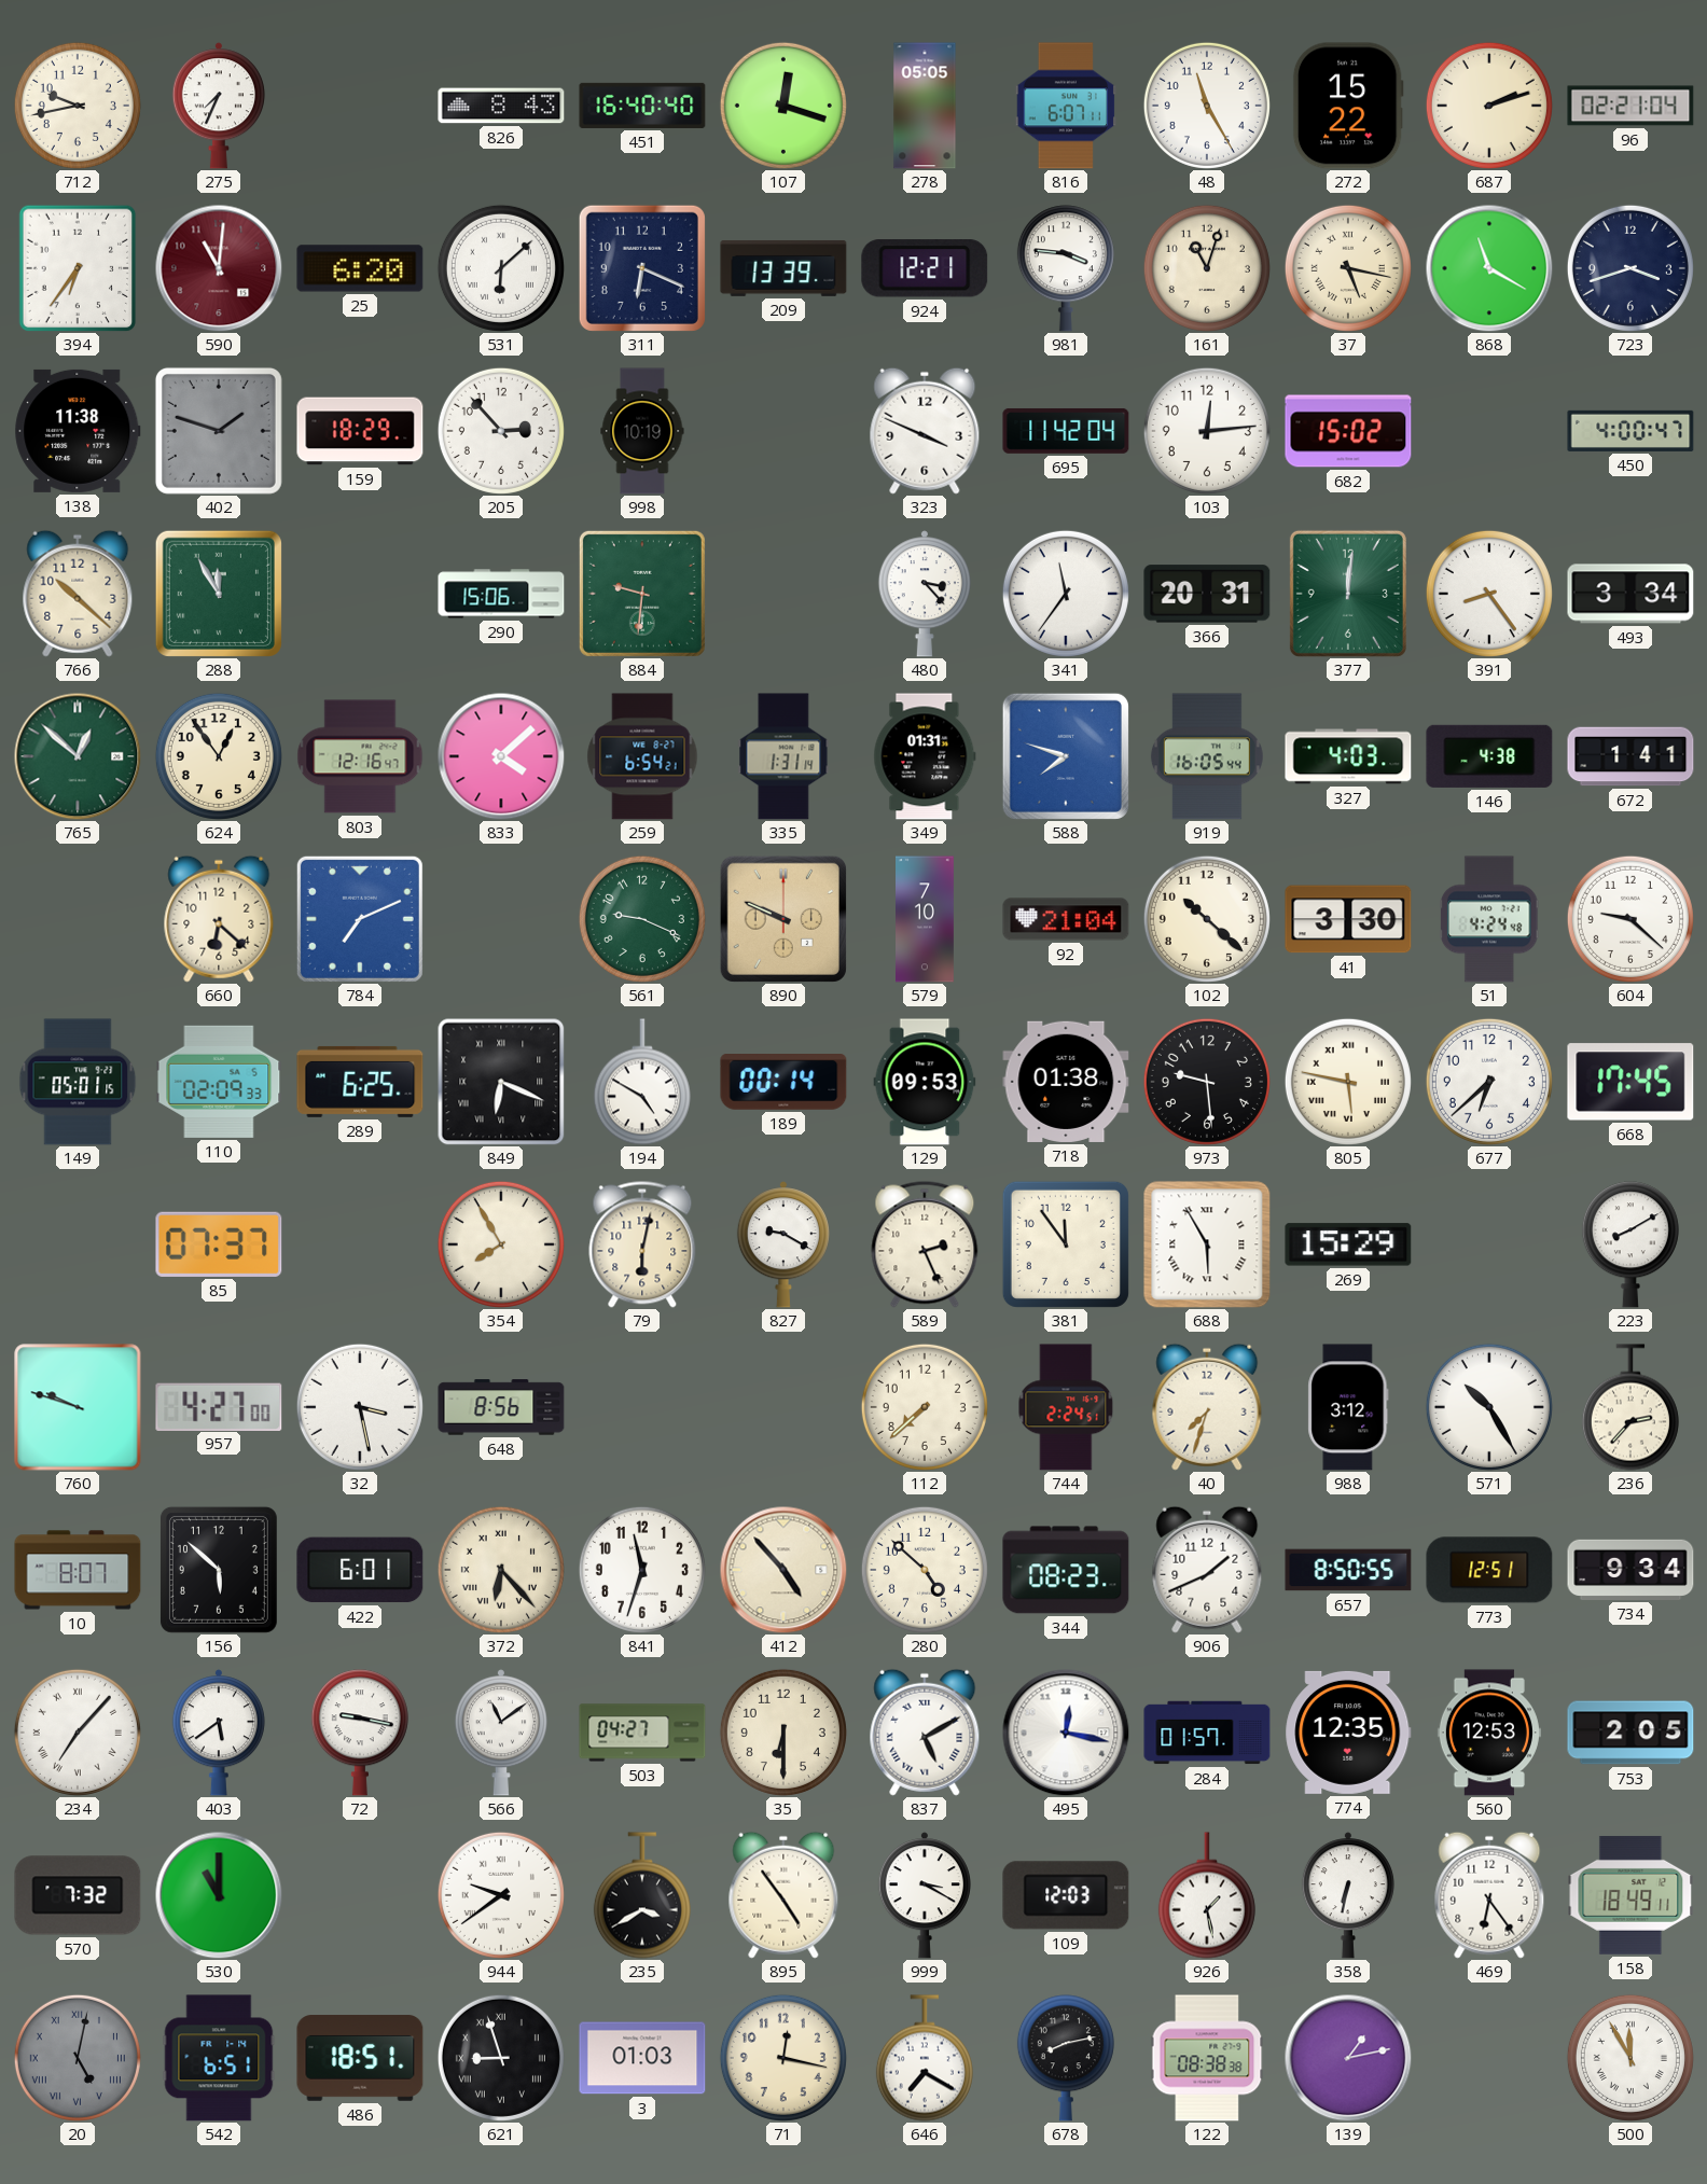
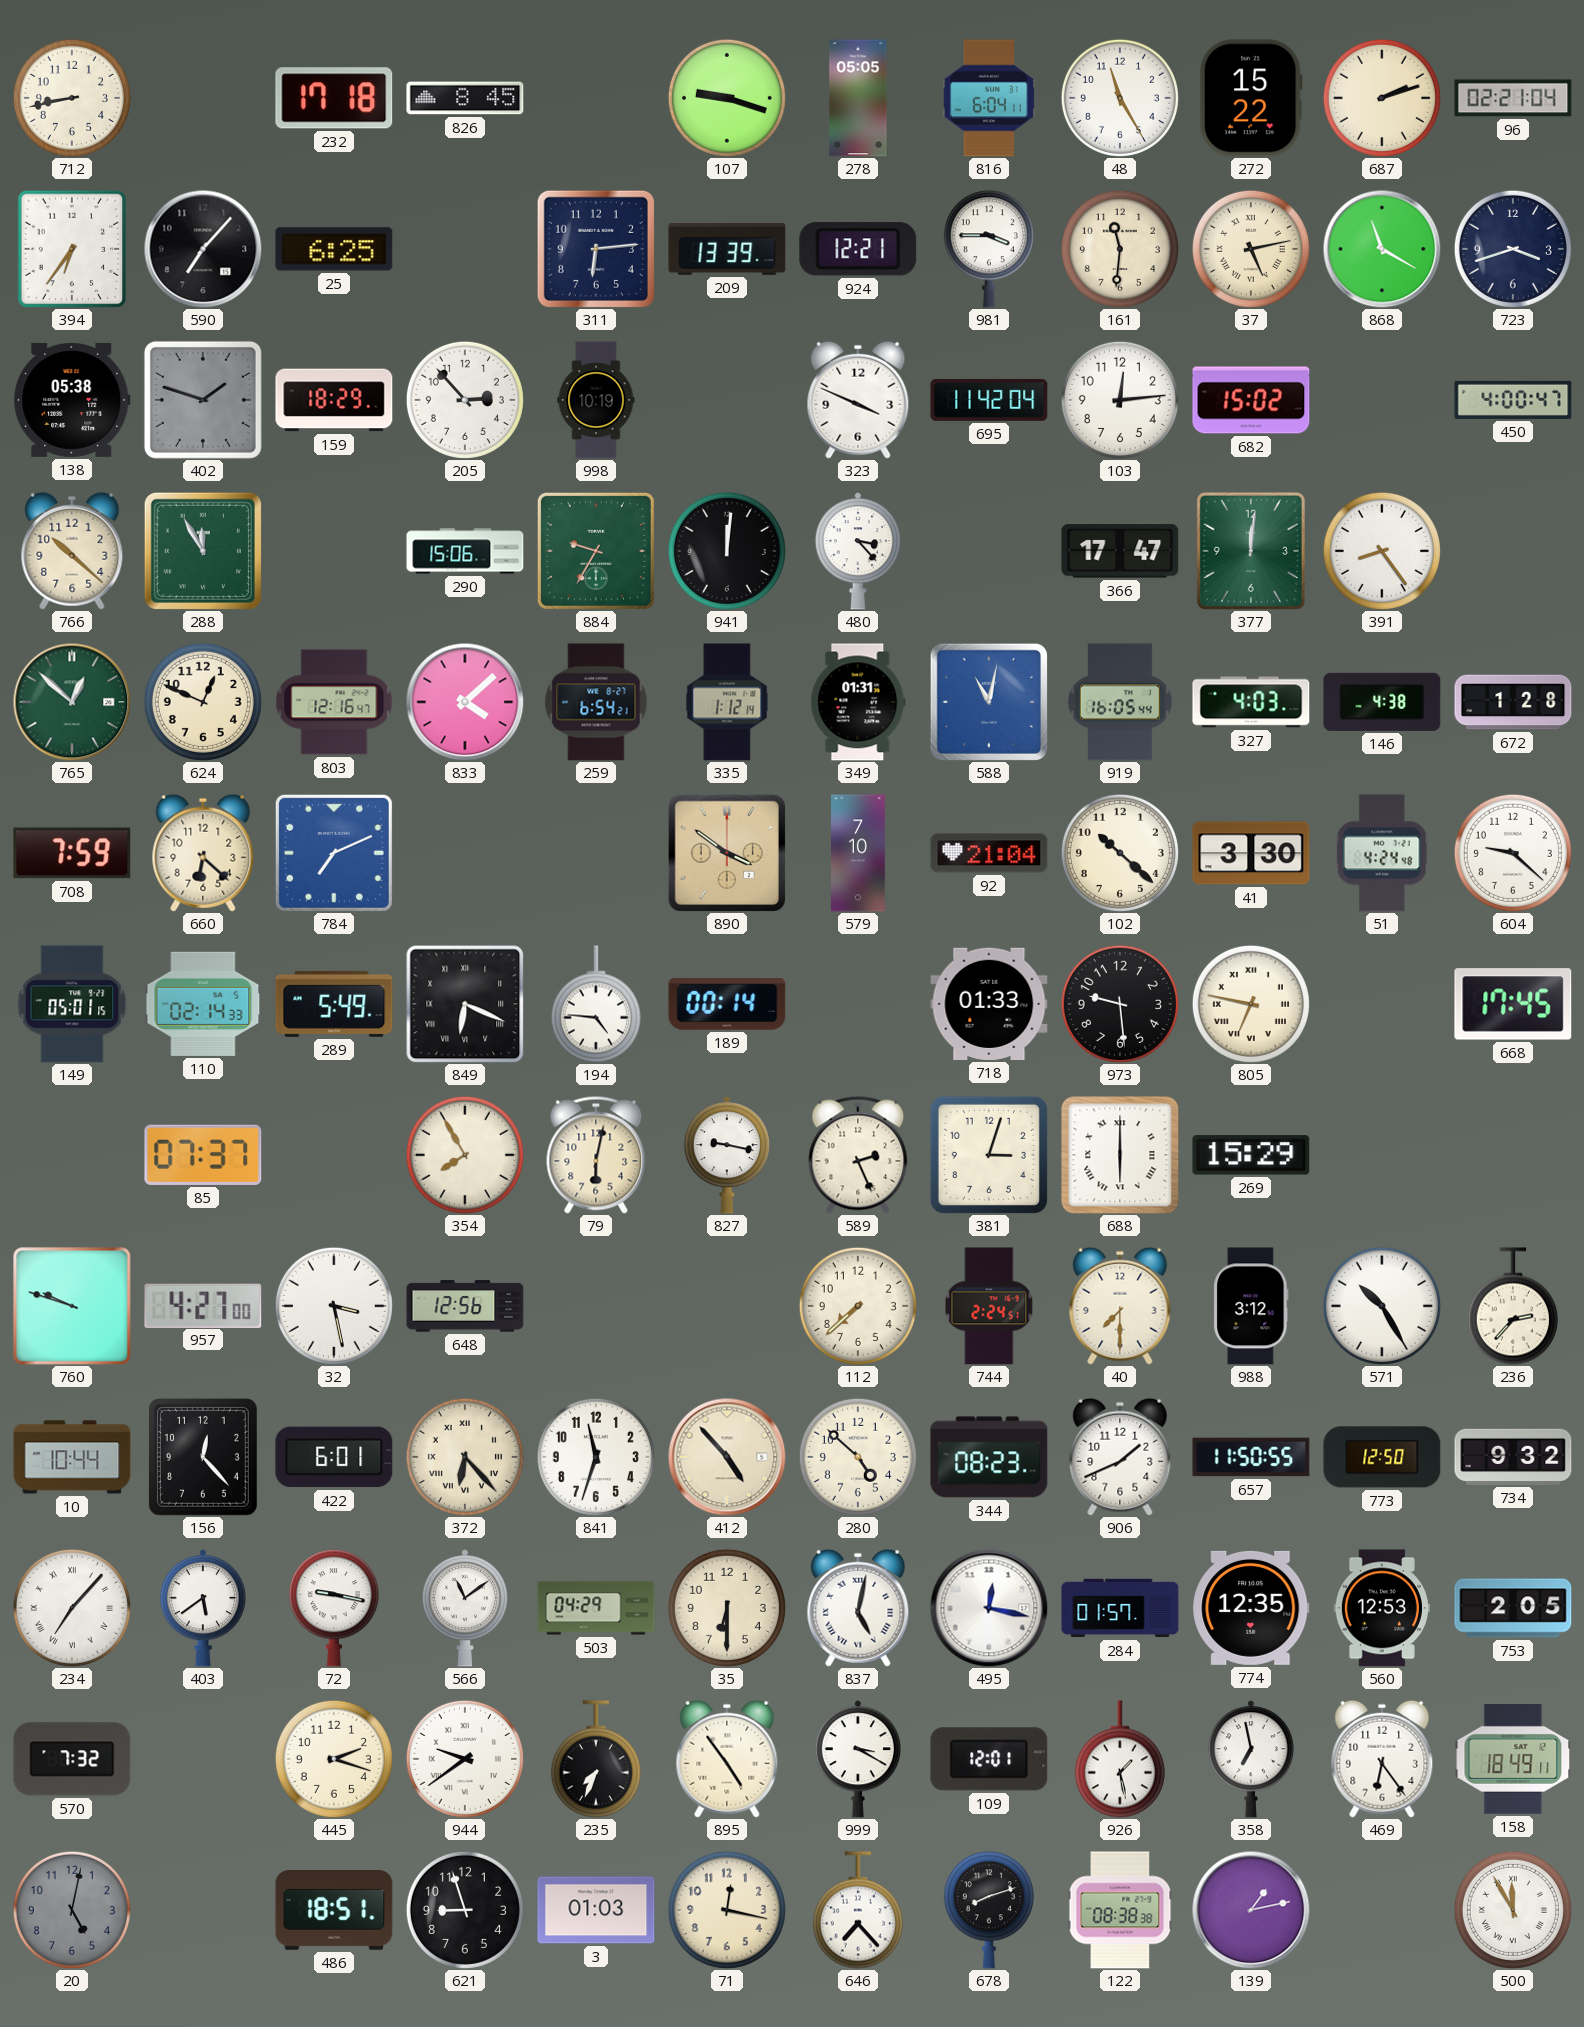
712: 9:43 -> 8:43
275: 7:34 -> none
232: none -> 17:18
826: 8:43 -> 8:45
451: 16:40 -> none
107: 12:18 -> 9:18
816: 6:07 -> 6:04
590: 11:01 -> 7:07
590 dial: burgundy -> black
25: 6:20 -> 6:25
531: 6:08 -> none
311: 6:19 -> 6:14
981: 3:46 -> 3:45
161: 11:03 -> 11:31
37: 5:17 -> 5:13
138: 11:38 -> 05:38
884: 9:31 -> 9:35
941: none -> 12:01
341: 11:36 -> none
366: 20:31 -> 17:47
493: 3:34 -> none
624: 12:54 -> 12:49
335: 1:31 -> 1:12
588: 7:48 -> 11:02
672: 1:41 -> 1:28
708: none -> 7:59
561: 9:19 -> none
890: 9:49 -> 3:51
110: 02:09 -> 02:14
289: 6:25 -> 5:49
194: 4:50 -> 4:46
129: 09:53 -> none
718: 01:38 -> 01:33
805: 5:47 -> 6:47
677: 6:38 -> none
827: 9:20 -> 9:17
381: 11:54 -> 3:03
688: 5:55 -> 6:00
223: 8:10 -> none
648: 8:56 -> 12:56
40: 7:33 -> 7:30
10: 8:07 -> 10:44
156: 5:52 -> 12:23
657: 8:50 -> 11:50
773: 12:51 -> 12:50
734: 9:34 -> 9:32
503: 04:27 -> 04:29
837: 5:10 -> 5:02
530: 11:00 -> none
445: none -> 2:18
235: 3:40 -> 7:34
109: 12:03 -> 12:01
358: 6:32 -> 6:58
20 numerals: Roman -> Arabic
542: 6:51 -> none
621 numerals: Roman -> Arabic
646: 7:20 -> 7:23
678: 8:13 -> 8:12
